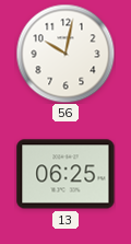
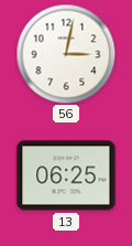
56: 10:02 -> 3:02
